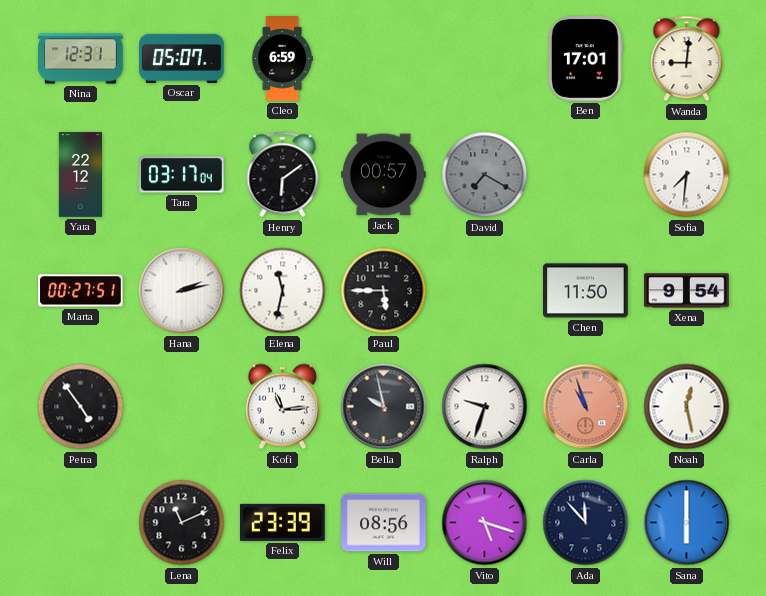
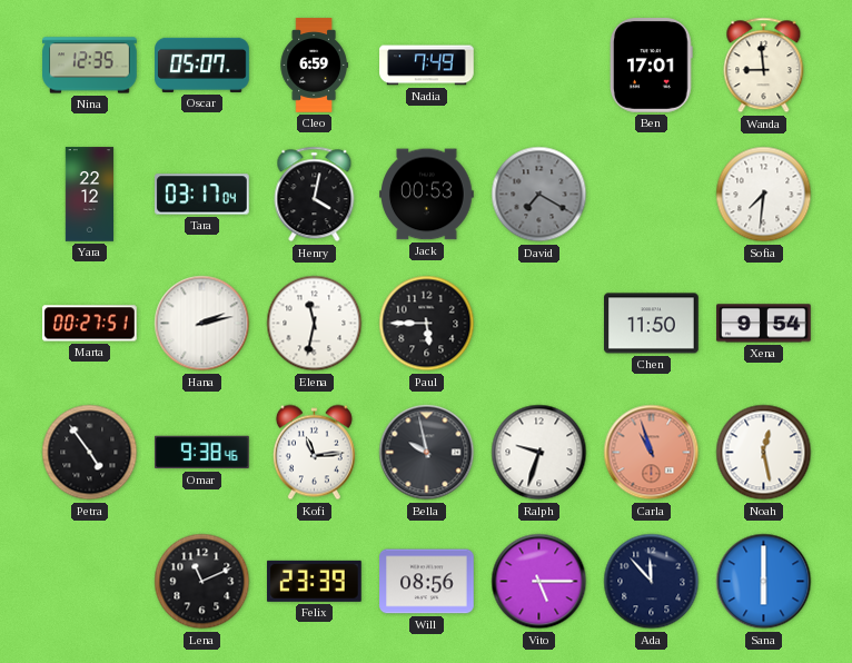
Nina: 12:31 -> 12:35
Nadia: none -> 7:49
Wanda: 9:01 -> 8:59
Henry: 6:09 -> 4:02
Jack: 00:57 -> 00:53
Omar: none -> 9:38
Vito: 5:18 -> 5:15
